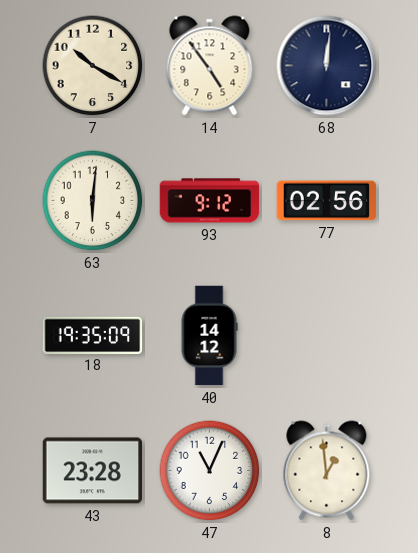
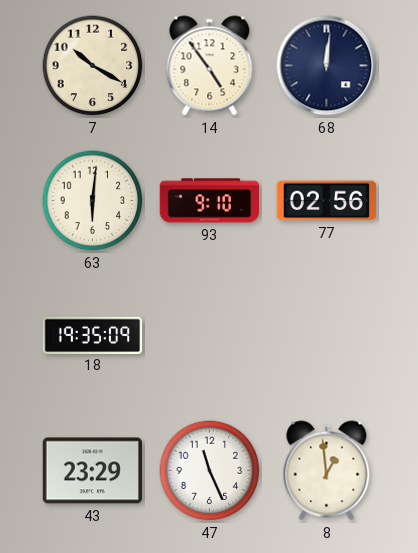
93: 9:12 -> 9:10
40: 14:12 -> none
43: 23:28 -> 23:29
47: 11:04 -> 11:26
